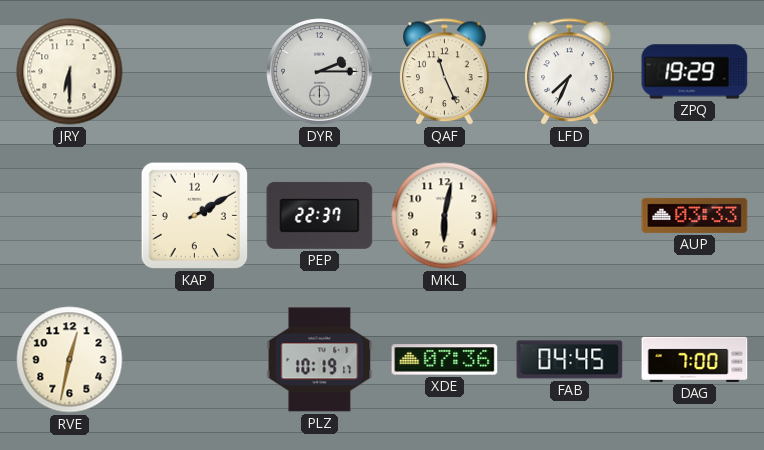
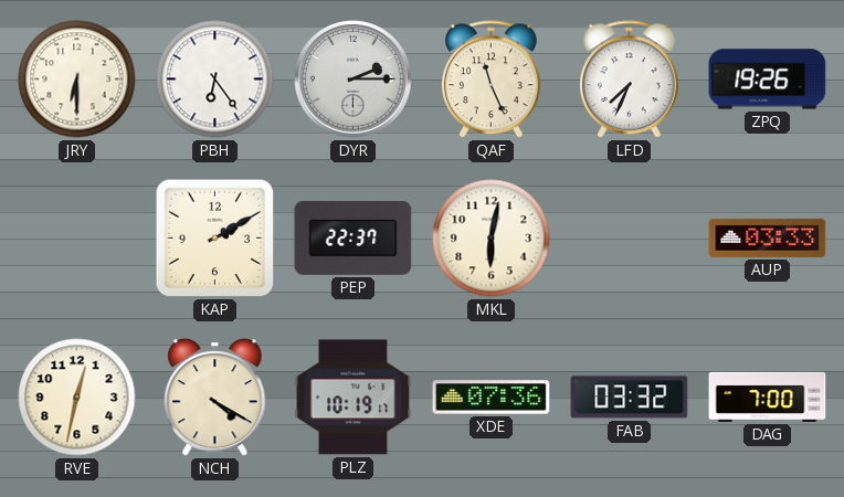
PBH: none -> 6:24
ZPQ: 19:29 -> 19:26
NCH: none -> 4:20
FAB: 04:45 -> 03:32
